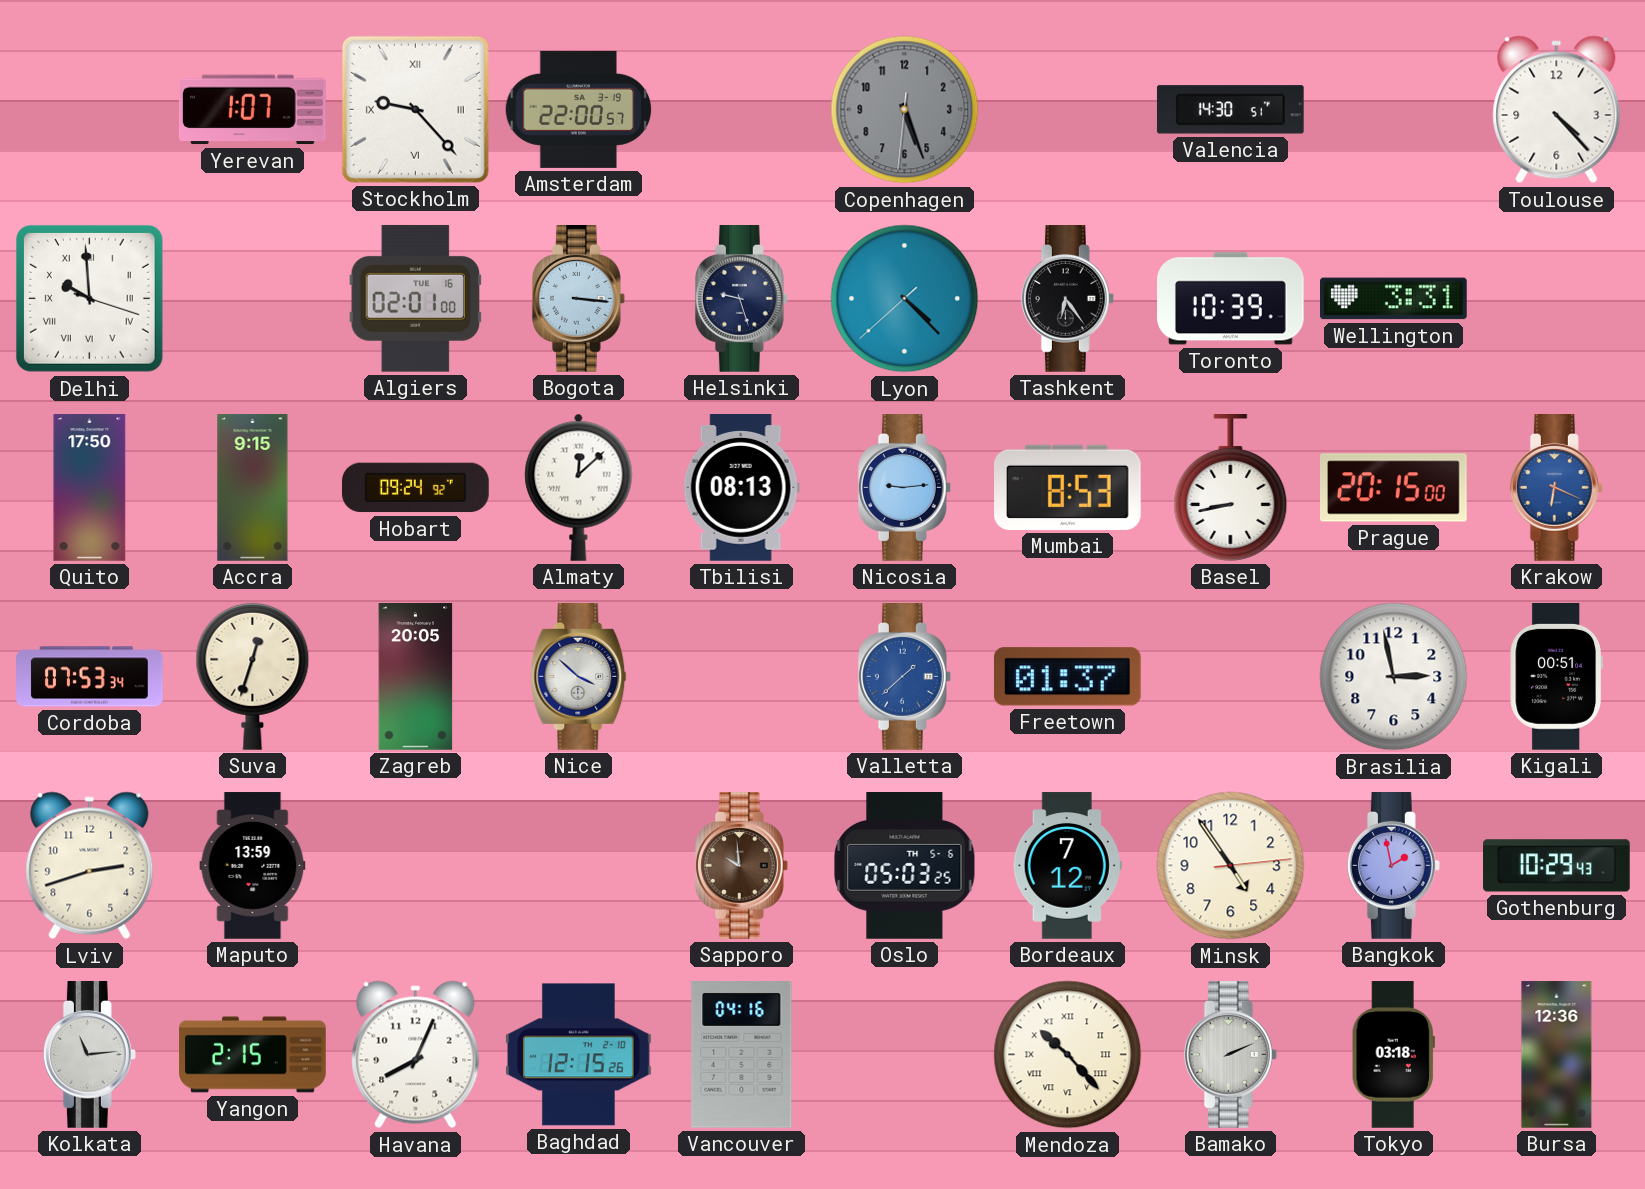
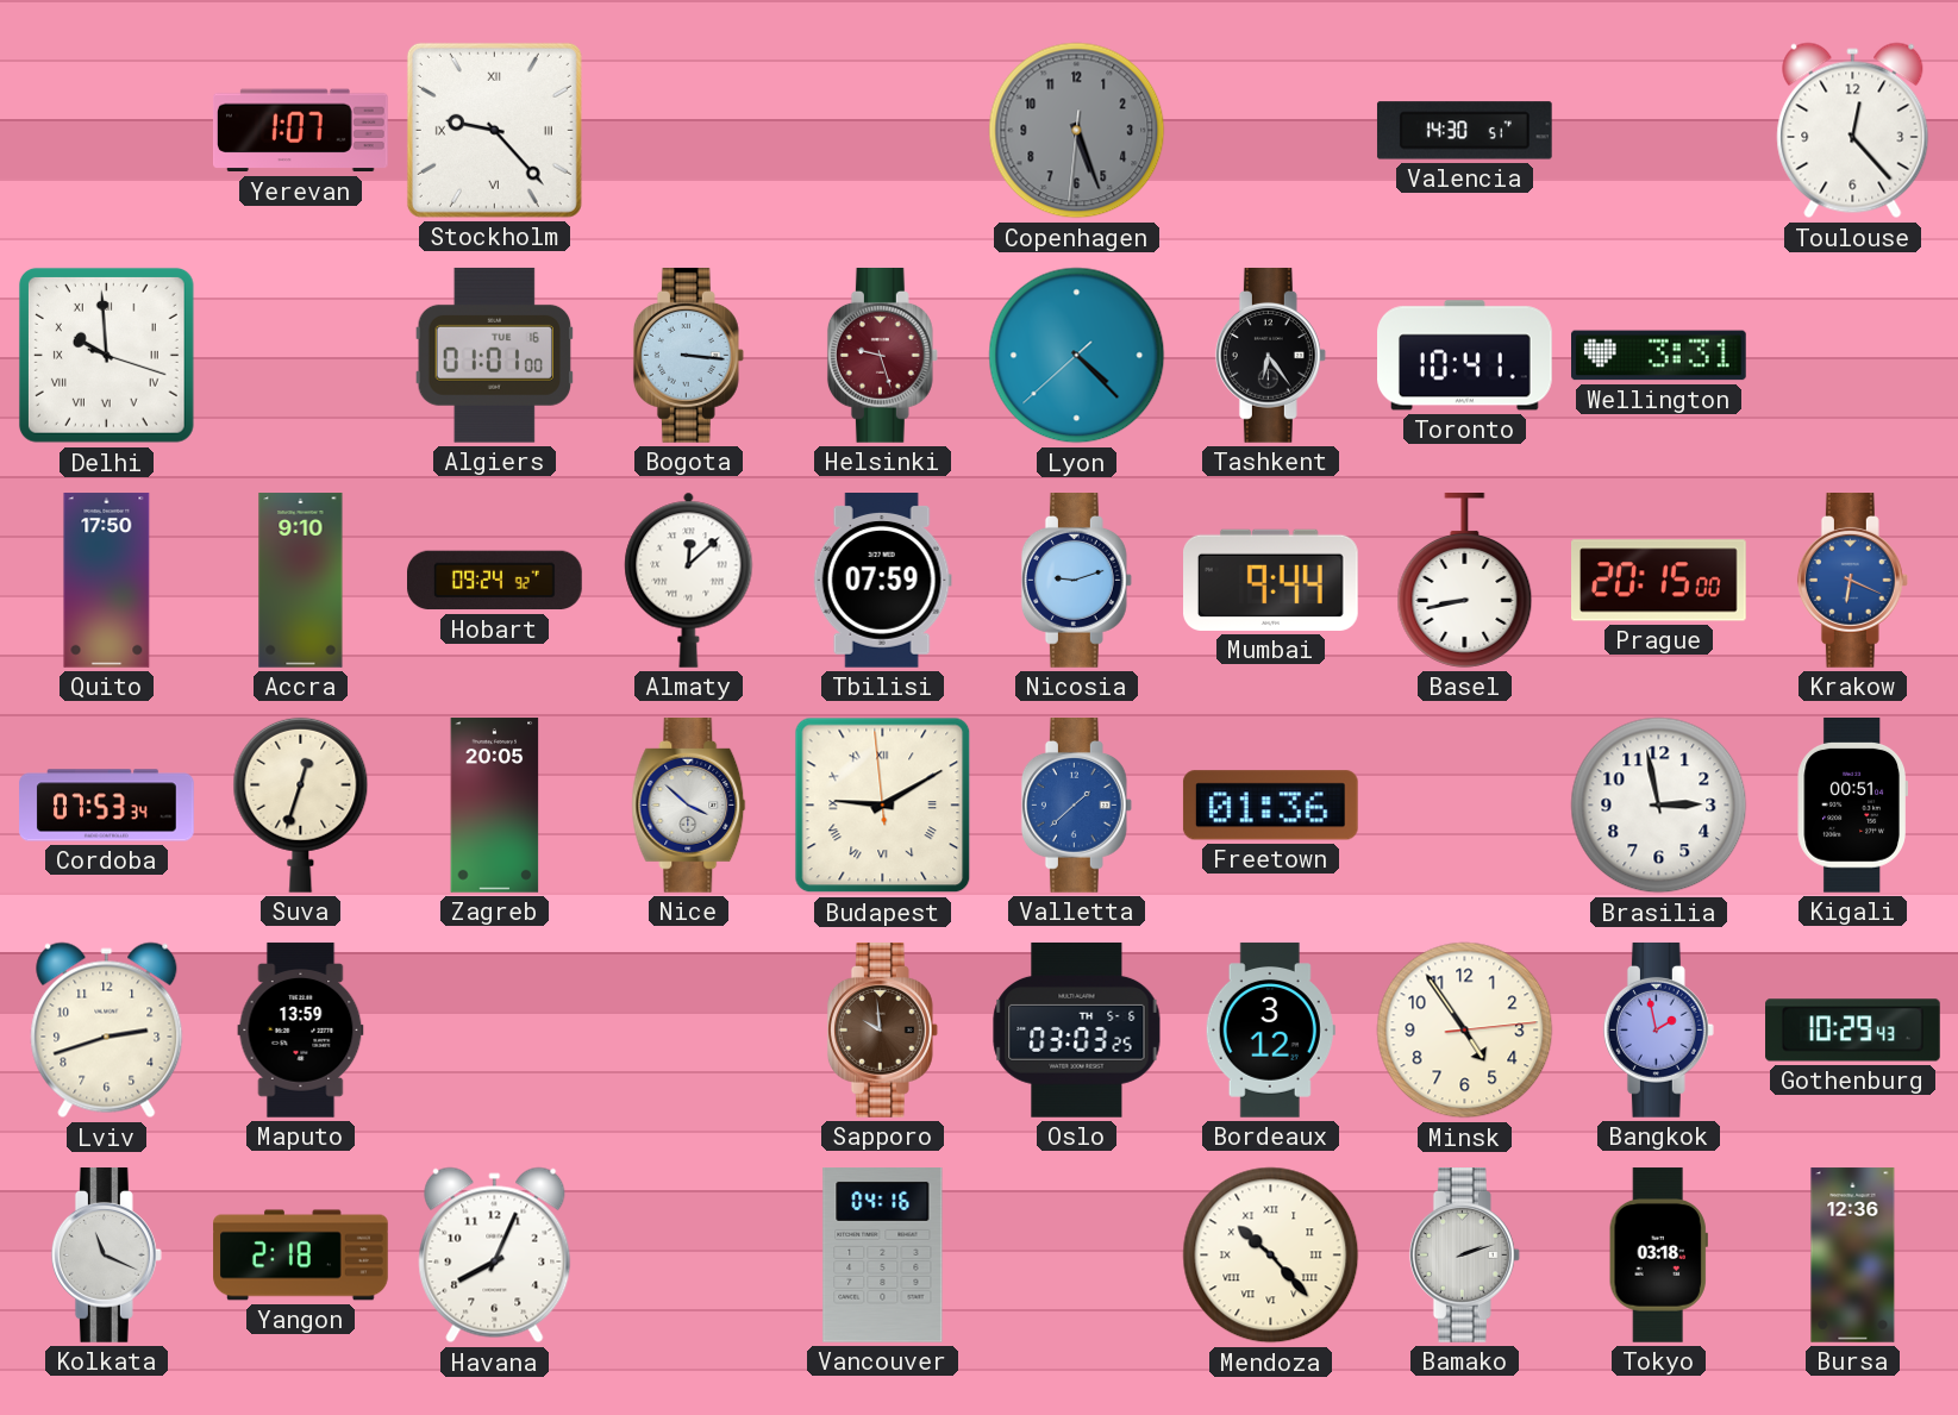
Amsterdam: 22:00 -> none
Toulouse: 4:23 -> 12:23
Algiers: 02:01 -> 01:01
Helsinki dial: navy -> burgundy
Toronto: 10:39 -> 10:41
Accra: 9:15 -> 9:10
Tbilisi: 08:13 -> 07:59
Nicosia: 9:14 -> 9:12
Mumbai: 8:53 -> 9:44
Budapest: none -> 9:09
Freetown: 01:37 -> 01:36
Oslo: 05:03 -> 03:03
Bordeaux: 7:12 -> 3:12
Kolkata: 11:14 -> 11:19
Yangon: 2:15 -> 2:18
Baghdad: 12:15 -> none
Bamako: 2:11 -> 2:12
